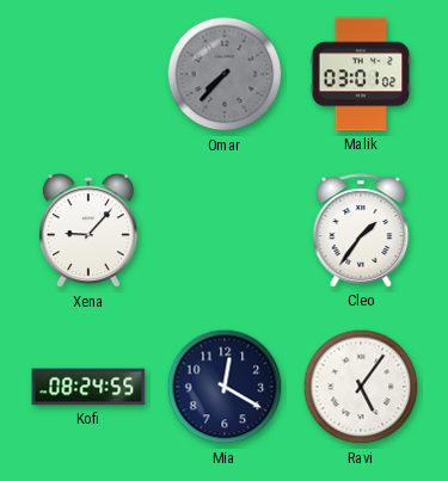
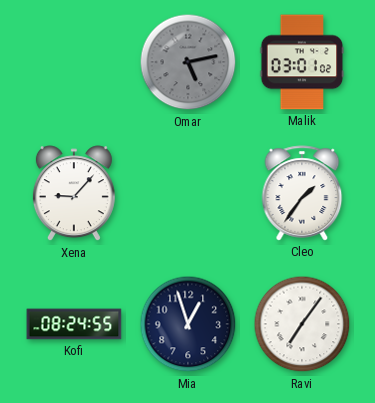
Omar: 7:37 -> 5:13
Mia: 12:20 -> 12:57
Ravi: 5:06 -> 7:06
